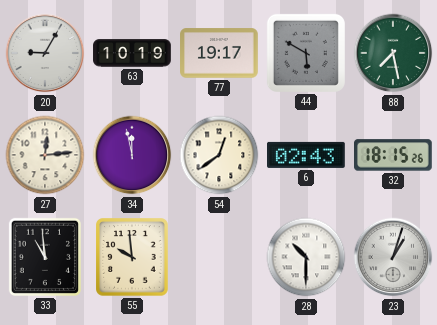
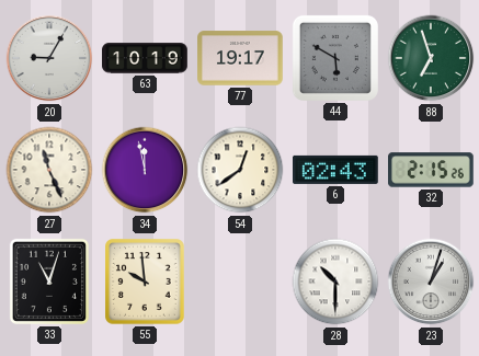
88: 7:28 -> 6:57
27: 12:14 -> 11:26
32: 18:15 -> 2:15
33: 10:59 -> 11:03
